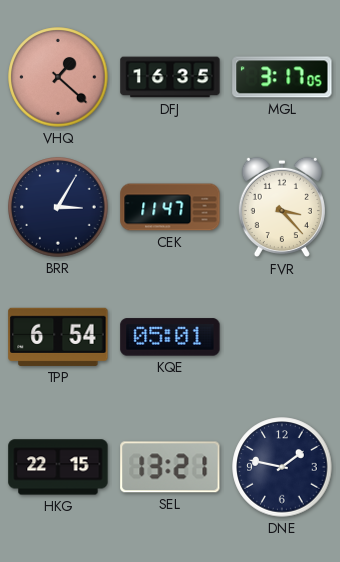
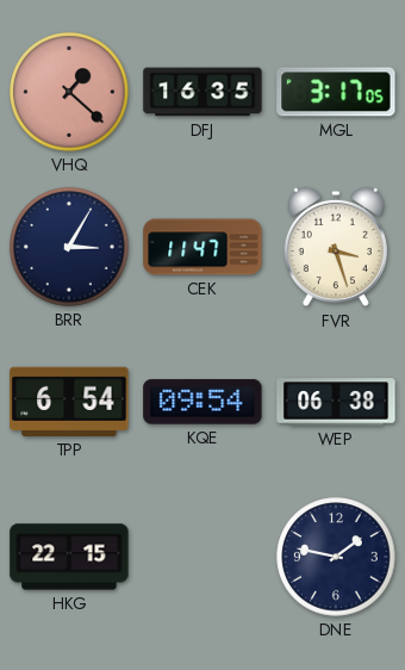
FVR: 3:23 -> 3:27
KQE: 05:01 -> 09:54
WEP: none -> 06:38
SEL: 13:21 -> none
